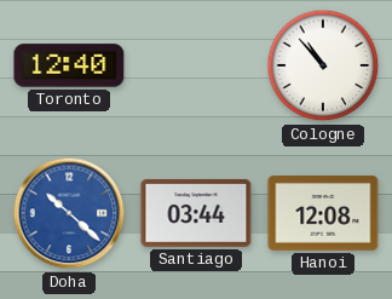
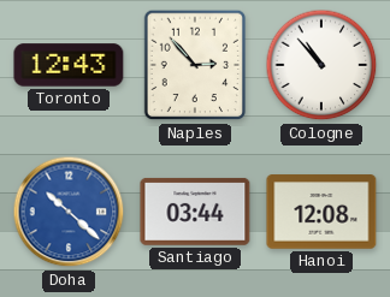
Toronto: 12:40 -> 12:43
Naples: none -> 2:53
